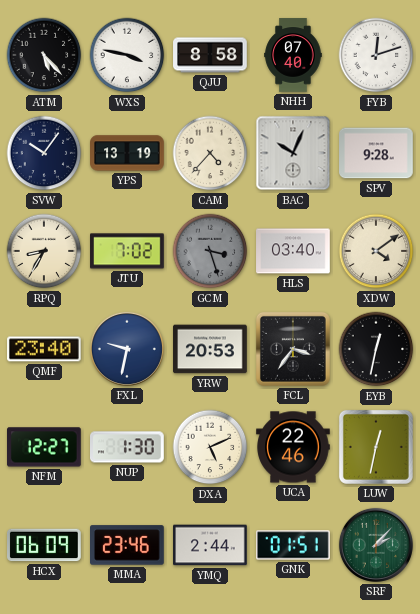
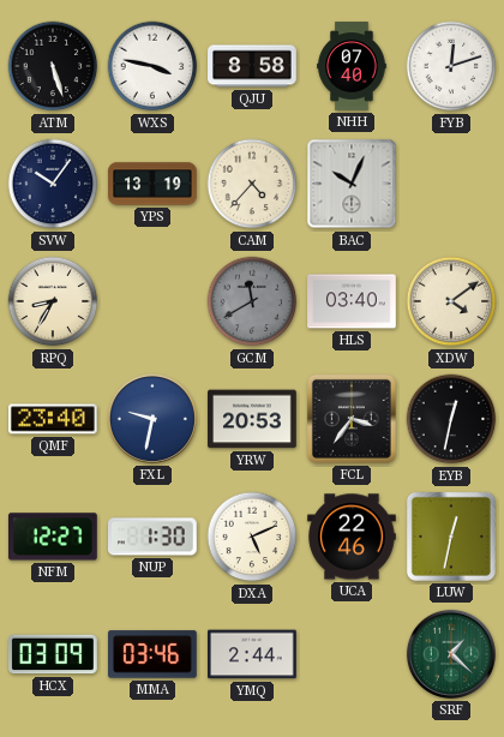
ATM: 5:23 -> 5:27
SPV: 9:28 -> none
JTU: 7:02 -> none
GCM: 3:27 -> 11:40
HCX: 06:09 -> 03:09
MMA: 23:46 -> 03:46
GNK: 01:51 -> none
SRF: 2:07 -> 1:22
